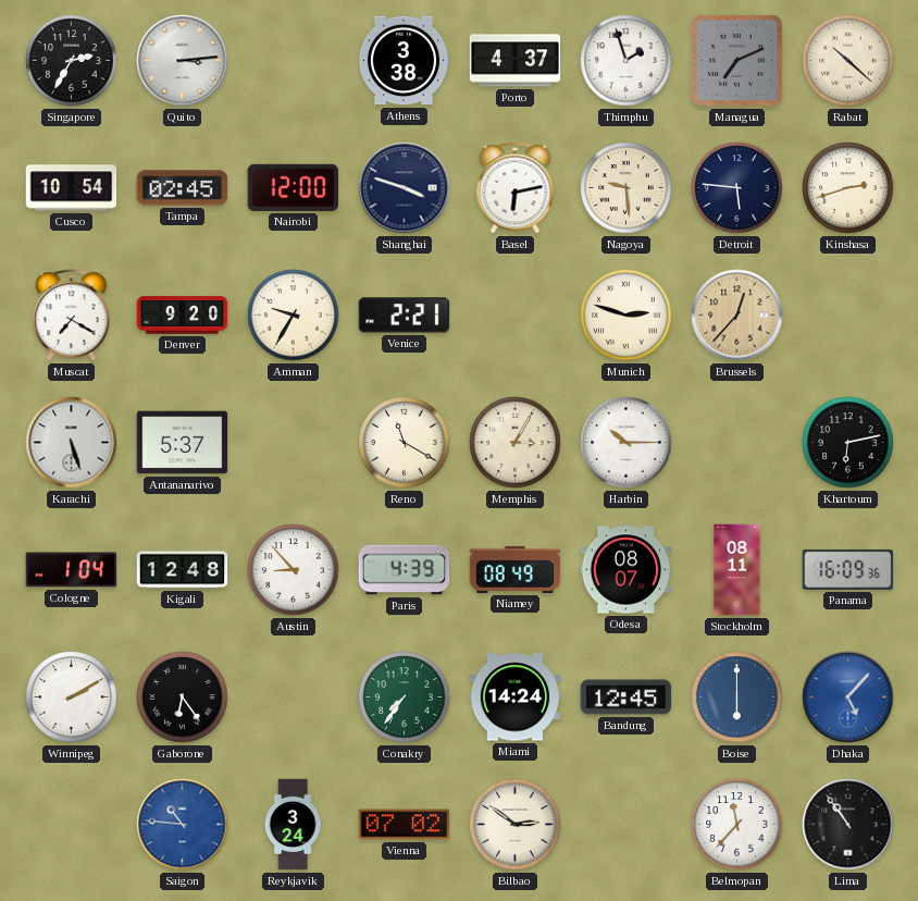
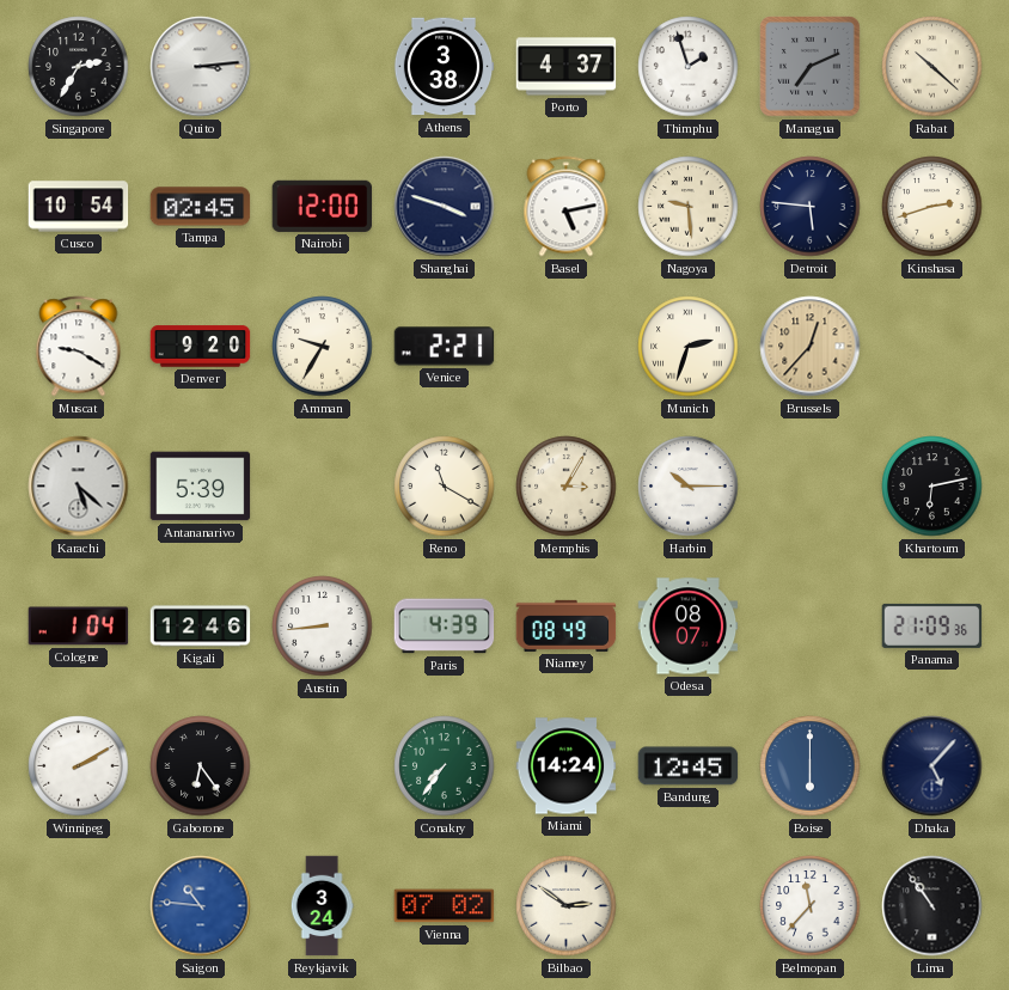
Basel: 6:13 -> 5:13
Muscat: 7:20 -> 9:20
Munich: 2:48 -> 2:33
Karachi: 5:27 -> 5:22
Antananarivo: 5:37 -> 5:39
Kigali: 12:48 -> 12:46
Austin: 8:53 -> 8:44
Stockholm: 08:11 -> none
Panama: 16:09 -> 21:09
Dhaka dial: blue -> navy
